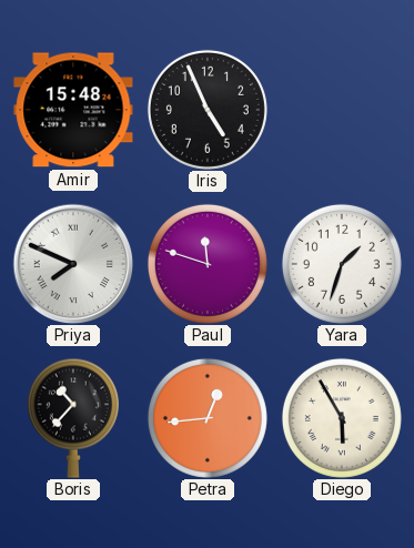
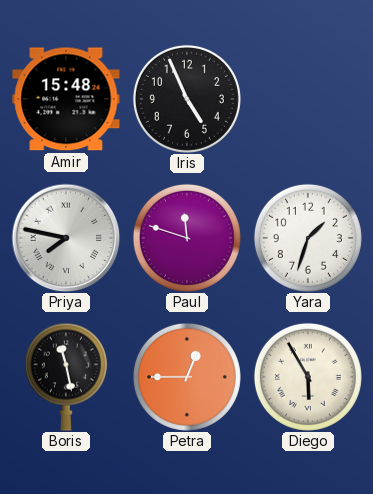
Priya: 7:49 -> 7:47
Boris: 10:37 -> 11:28
Petra: 12:44 -> 12:45
